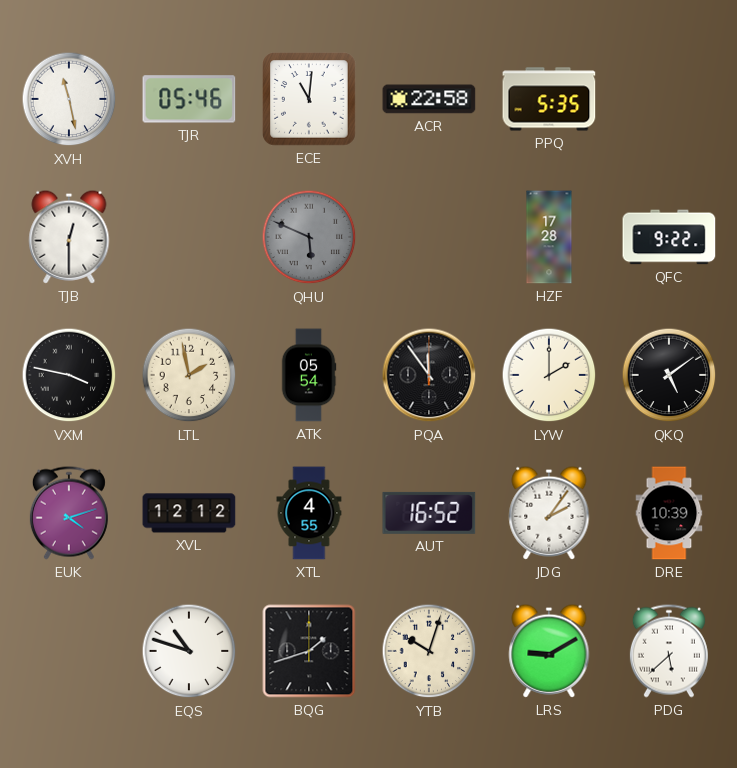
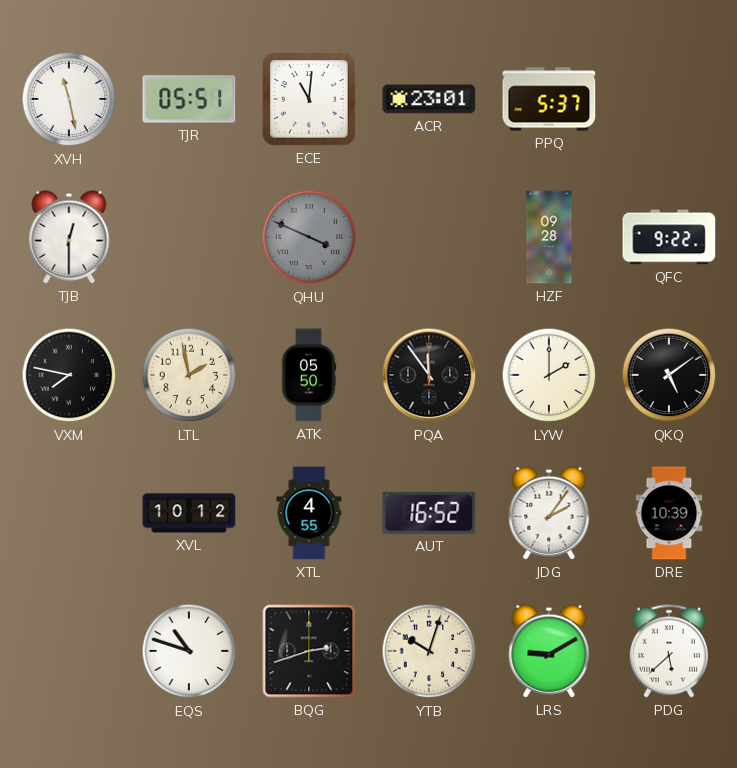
TJR: 05:46 -> 05:51
ACR: 22:58 -> 23:01
PPQ: 5:35 -> 5:37
QHU: 5:49 -> 3:49
HZF: 17:28 -> 09:28
VXM: 3:47 -> 7:47
ATK: 05:54 -> 05:50
EUK: 4:12 -> none
XVL: 12:12 -> 10:12
BQG: 1:42 -> 2:42
